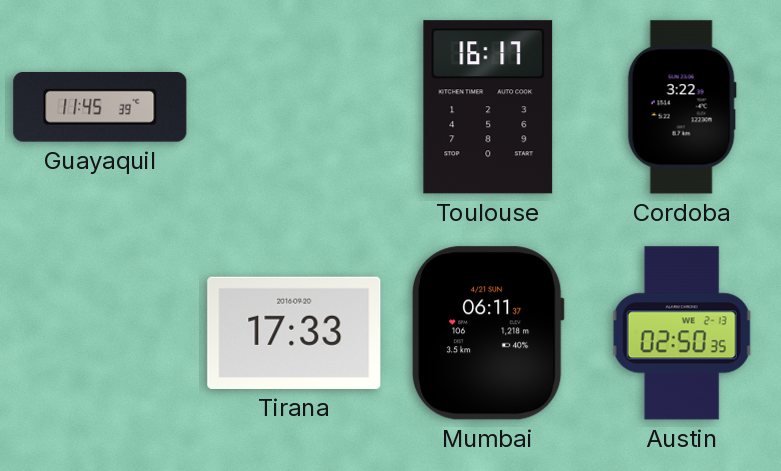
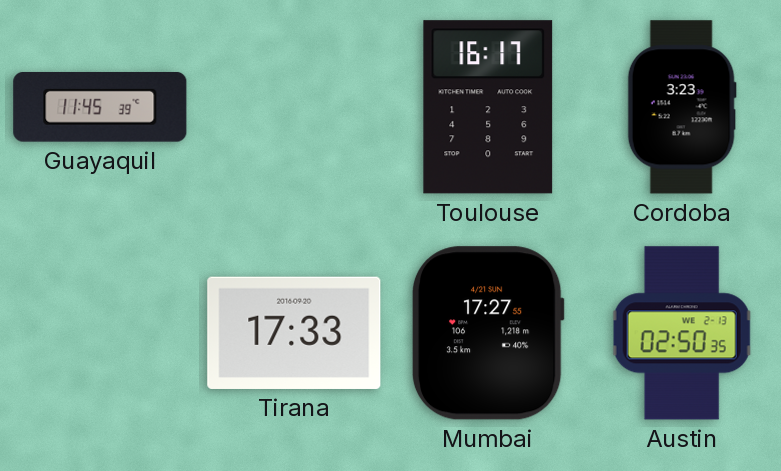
Cordoba: 3:22 -> 3:23
Mumbai: 06:11 -> 17:27
